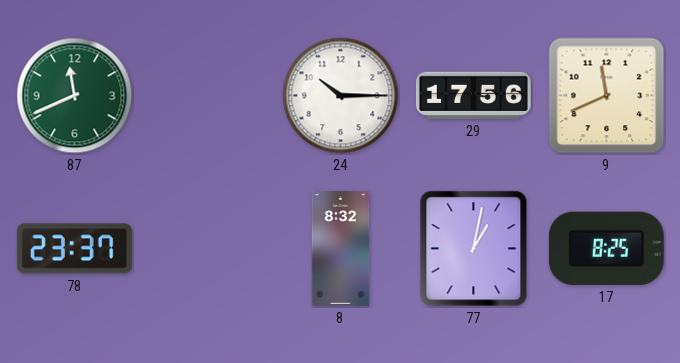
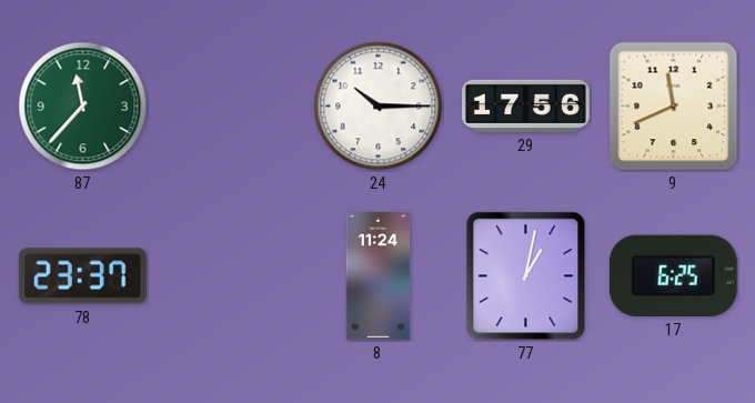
87: 11:41 -> 11:37
8: 8:32 -> 11:24
17: 8:25 -> 6:25
